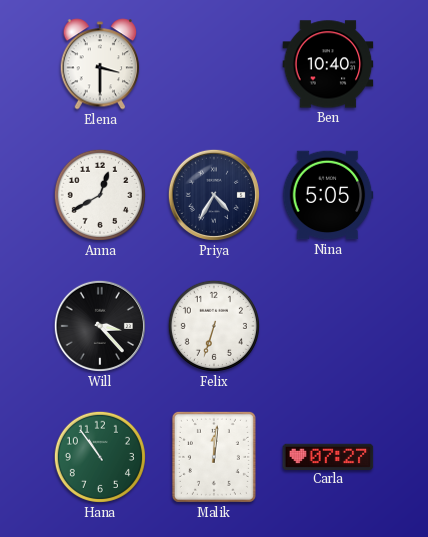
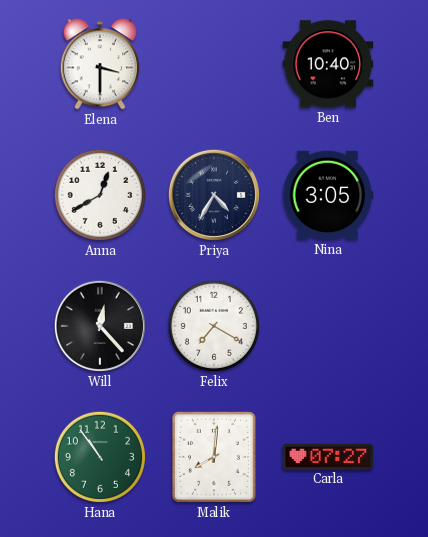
Nina: 5:05 -> 3:05
Will: 3:23 -> 12:23
Felix: 6:33 -> 7:20
Malik: 12:01 -> 8:01
